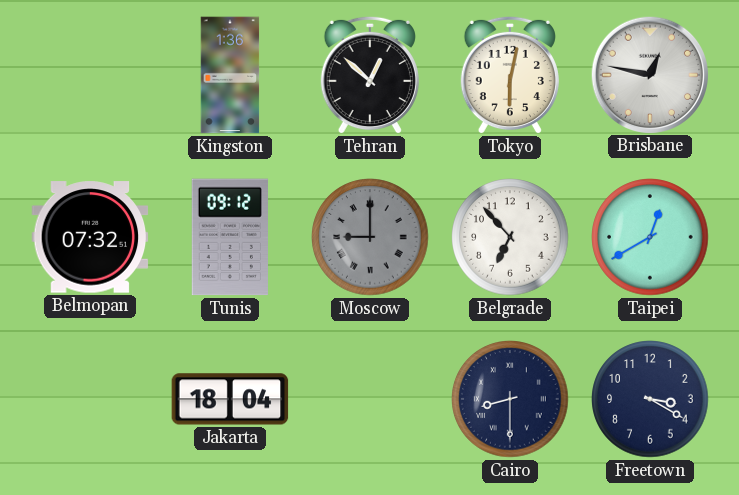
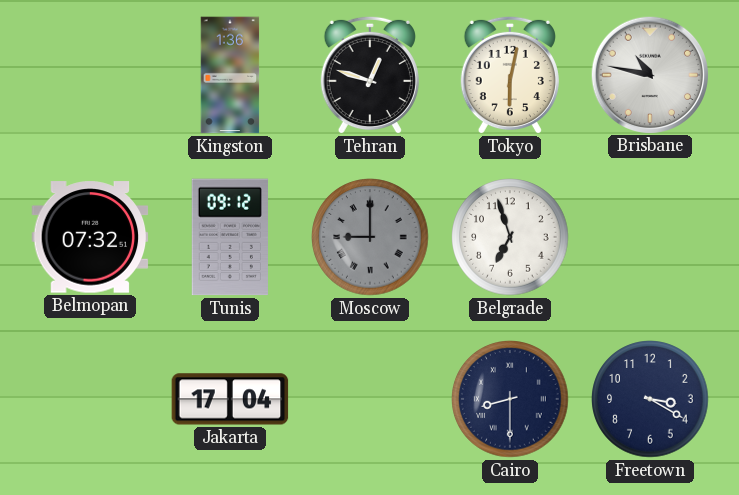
Tehran: 12:52 -> 12:48
Brisbane: 12:47 -> 10:47
Belgrade: 6:53 -> 6:57
Taipei: 12:40 -> none
Jakarta: 18:04 -> 17:04
